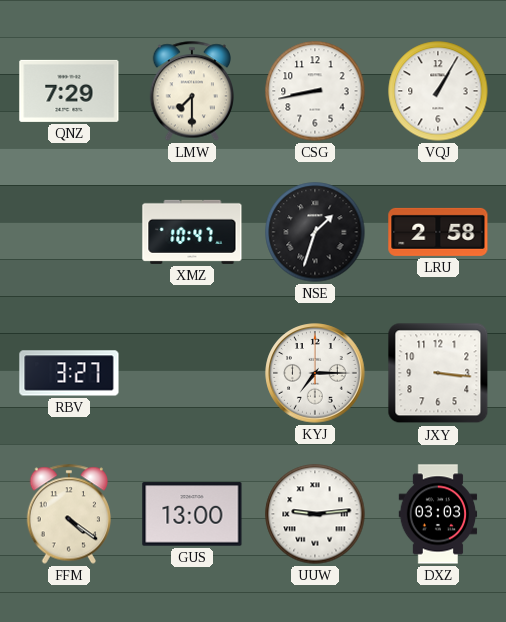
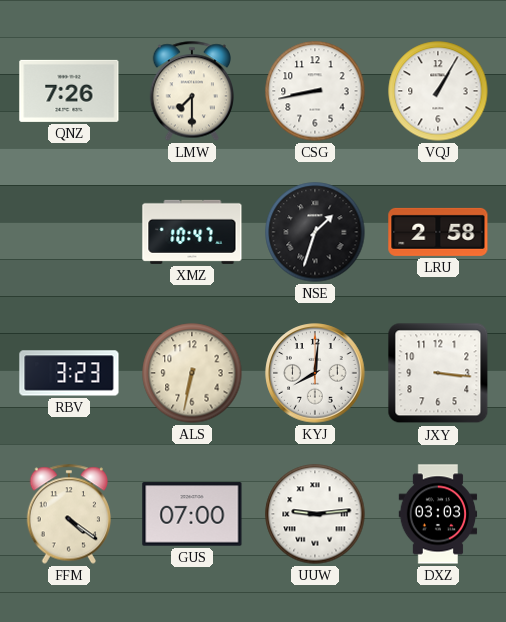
QNZ: 7:29 -> 7:26
RBV: 3:27 -> 3:23
ALS: none -> 6:32
KYJ: 7:15 -> 8:01
GUS: 13:00 -> 07:00
